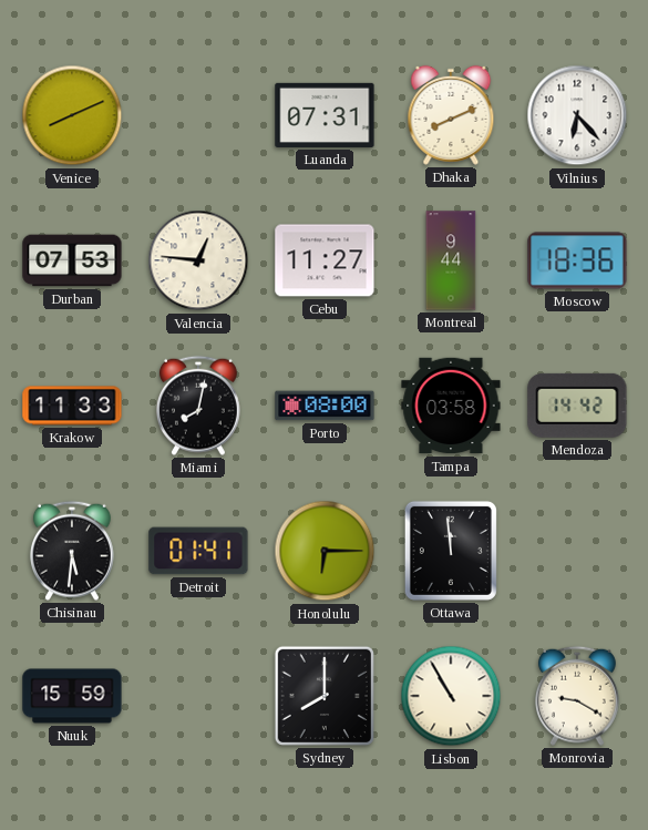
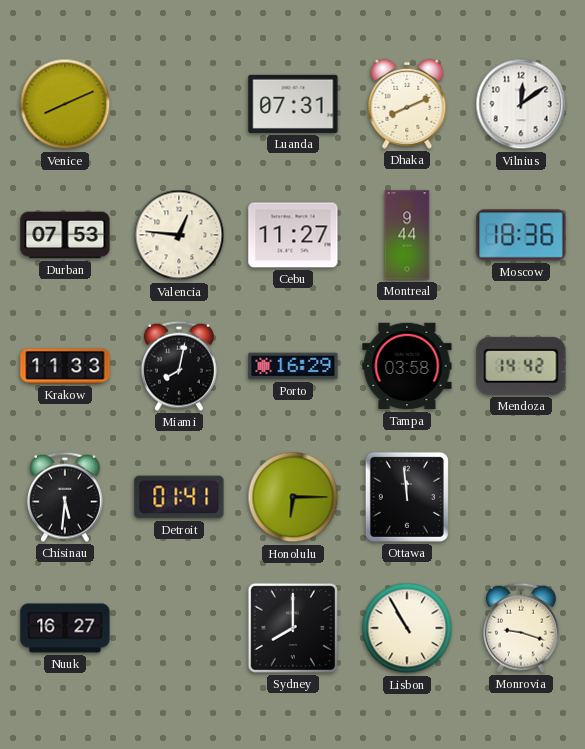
Vilnius: 6:23 -> 12:09
Porto: 08:00 -> 16:29
Nuuk: 15:59 -> 16:27
Monrovia: 9:20 -> 9:18
